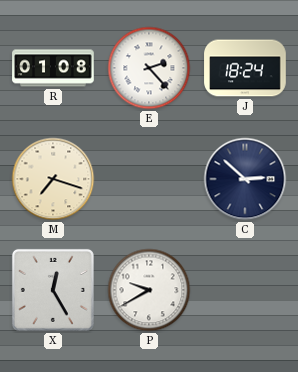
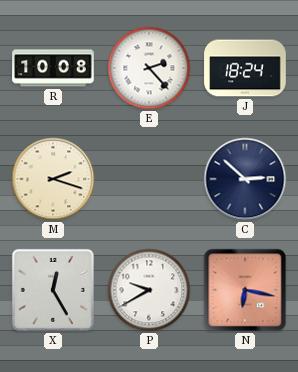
R: 01:08 -> 10:08
M: 7:18 -> 2:18
N: none -> 6:17
